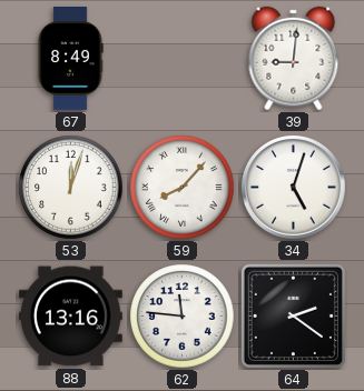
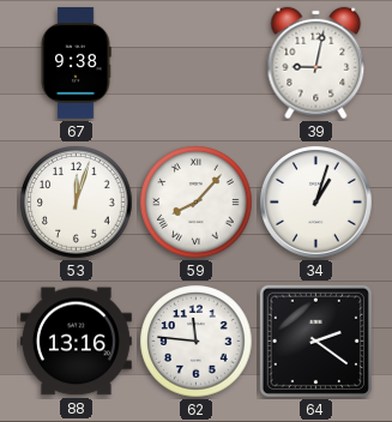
67: 8:49 -> 9:38
39: 9:01 -> 9:02
34: 5:03 -> 1:03
